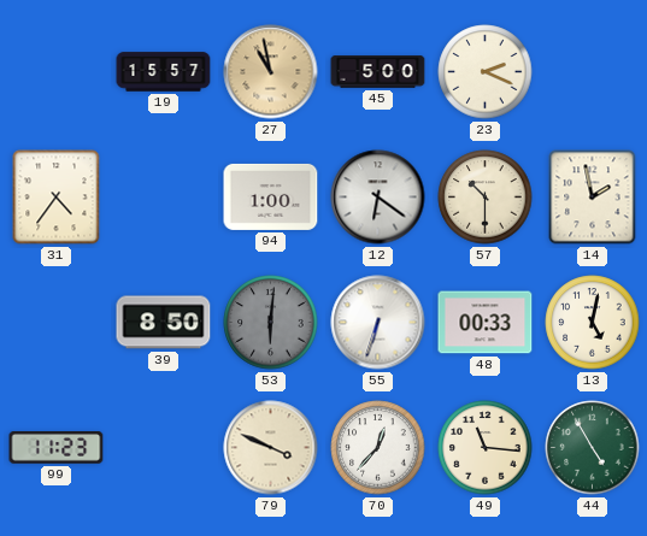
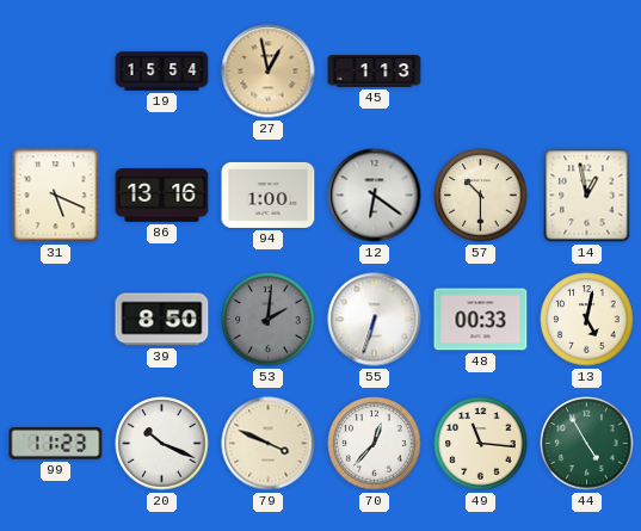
19: 15:57 -> 15:54
27: 10:58 -> 12:58
45: 5:00 -> 1:13
23: 2:19 -> none
31: 4:36 -> 5:19
86: none -> 13:16
14: 1:58 -> 12:58
53: 6:01 -> 2:01
20: none -> 10:19
